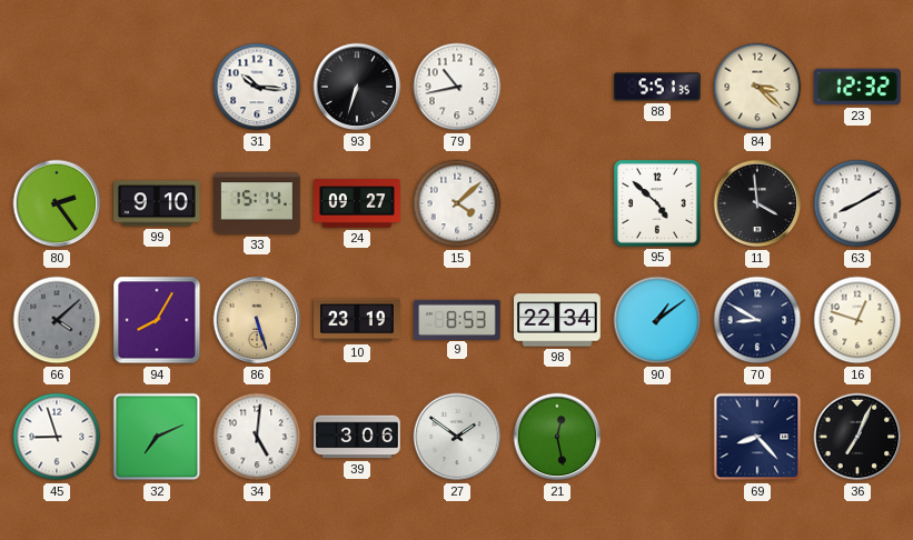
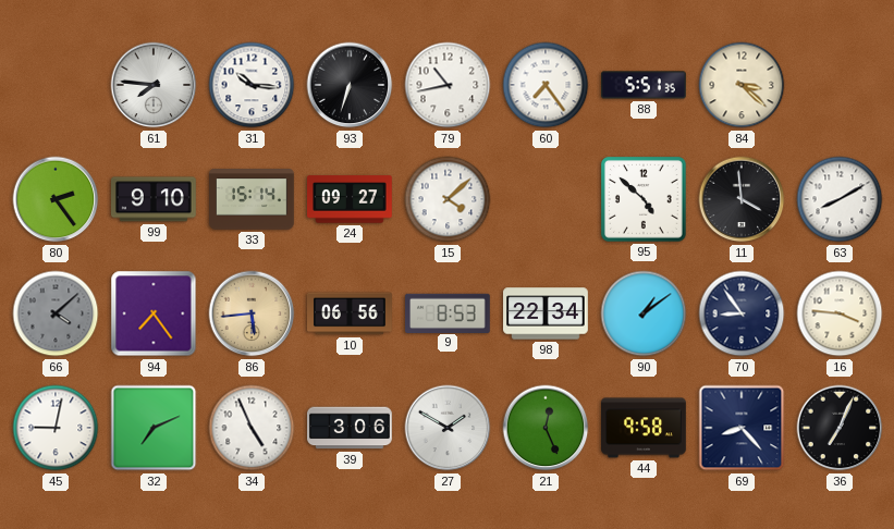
61: none -> 7:46
60: none -> 7:24
23: 12:32 -> none
94: 8:05 -> 7:24
86: 5:27 -> 5:44
10: 23:19 -> 06:56
70: 8:50 -> 8:54
16: 12:48 -> 3:46
45: 8:57 -> 9:02
34: 5:01 -> 4:56
27: 1:51 -> 1:50
21: 12:28 -> 12:26
44: none -> 9:58
